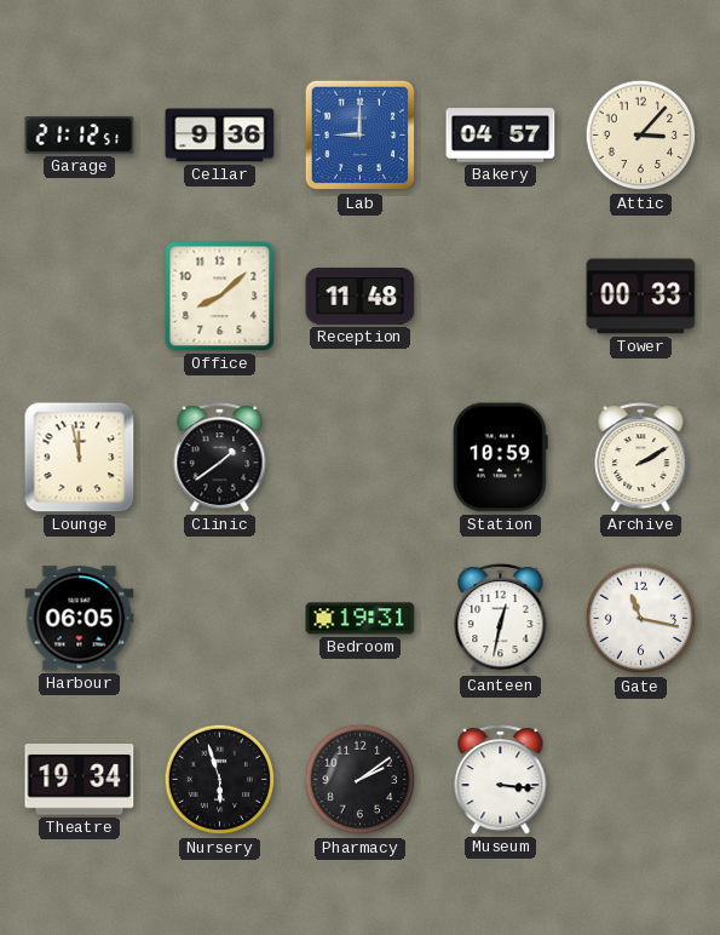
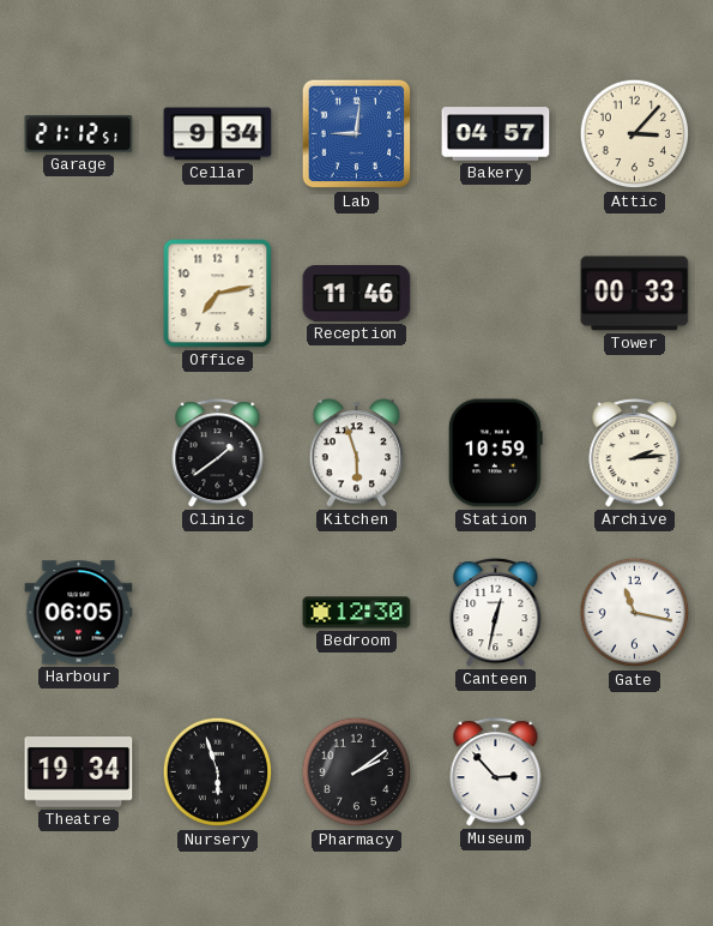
Cellar: 9:36 -> 9:34
Lab: 9:00 -> 9:01
Office: 8:08 -> 7:13
Reception: 11:48 -> 11:46
Lounge: 11:58 -> none
Kitchen: none -> 5:57
Archive: 2:10 -> 2:14
Bedroom: 19:31 -> 12:30
Museum: 3:16 -> 2:53
